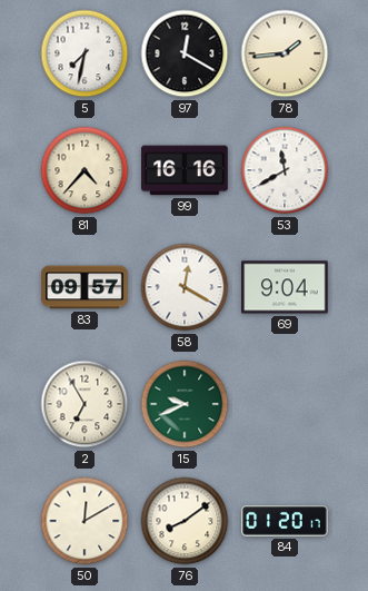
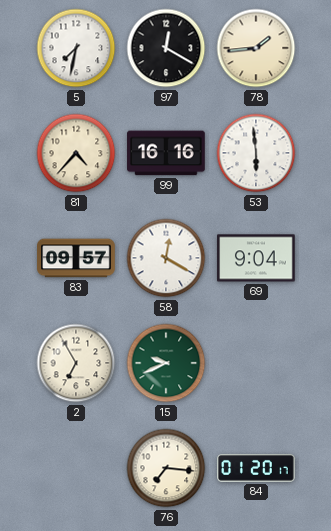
53: 11:40 -> 5:59
50: 12:10 -> none
76: 8:09 -> 7:16
